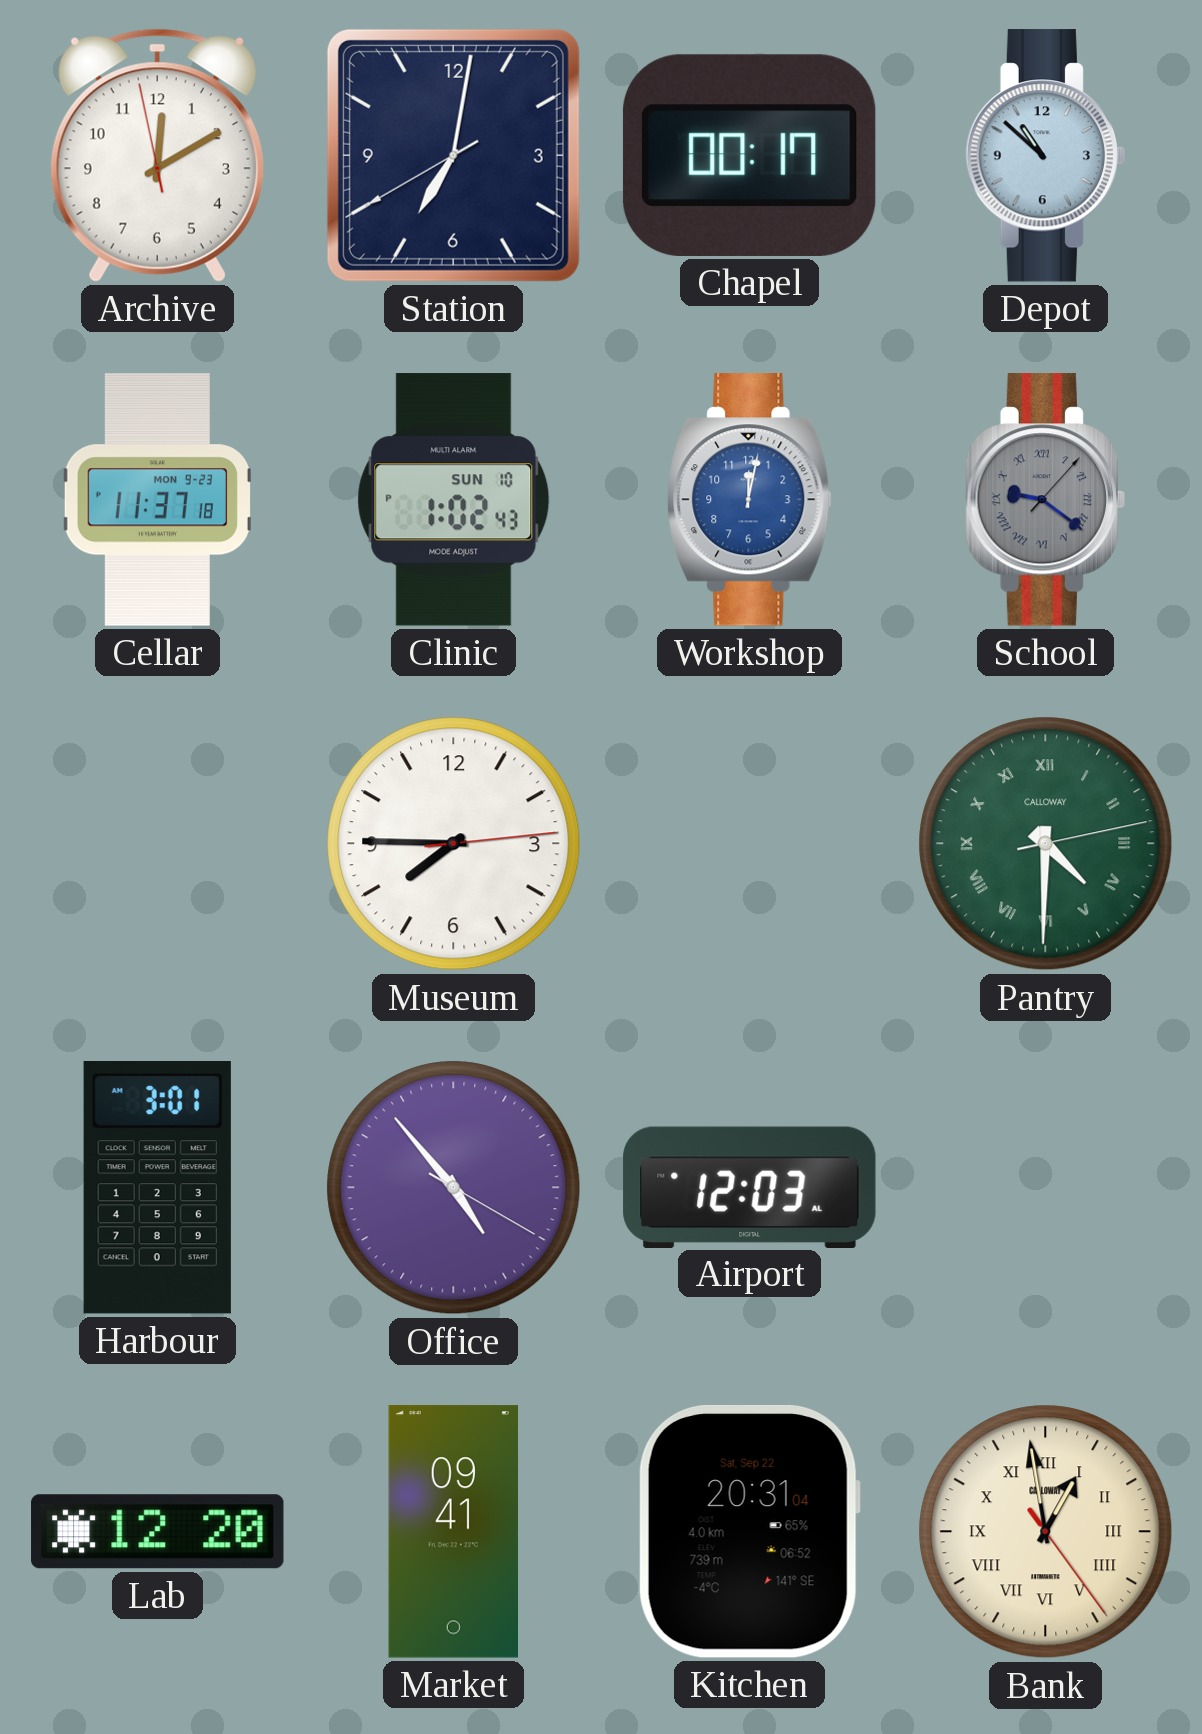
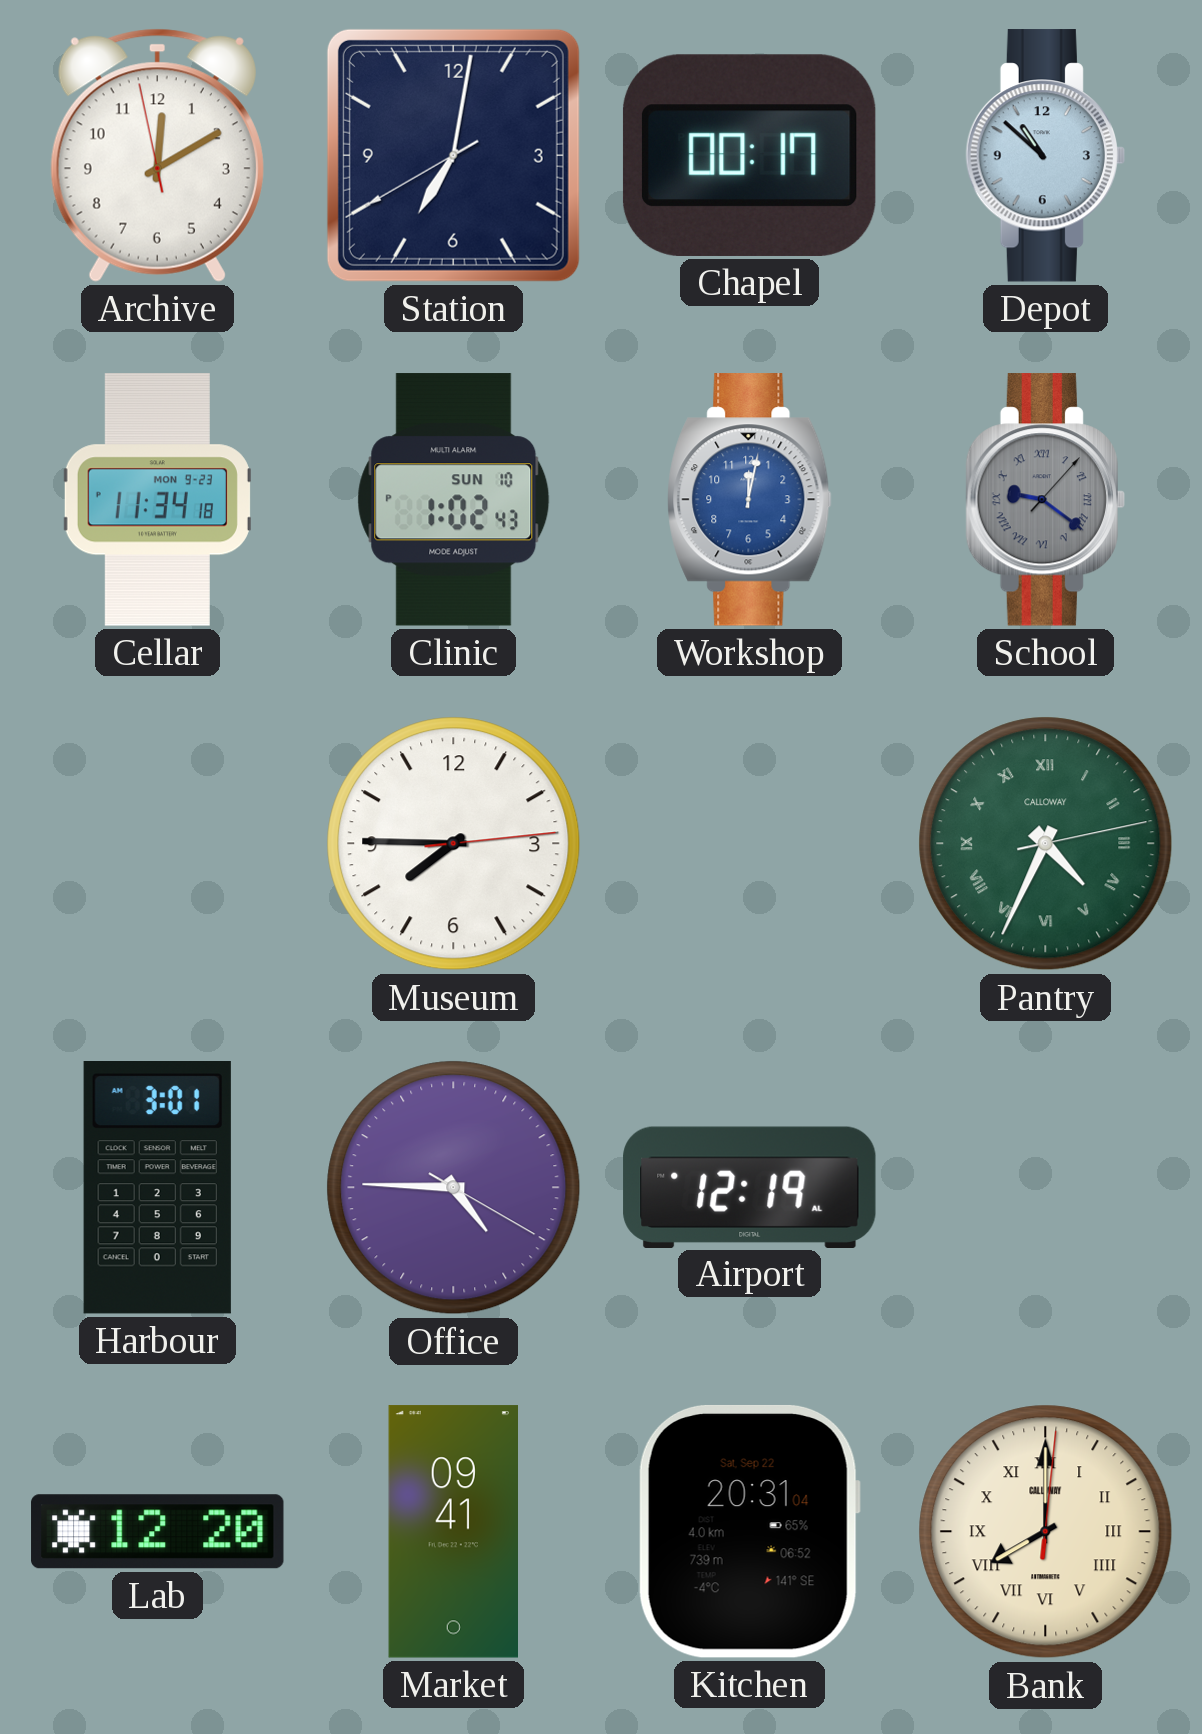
Cellar: 11:37 -> 11:34
Pantry: 4:30 -> 4:34
Office: 4:53 -> 4:45
Airport: 12:03 -> 12:19
Bank: 12:58 -> 8:00
